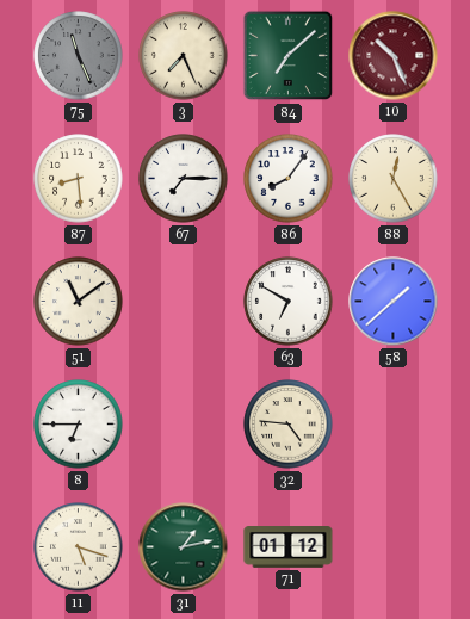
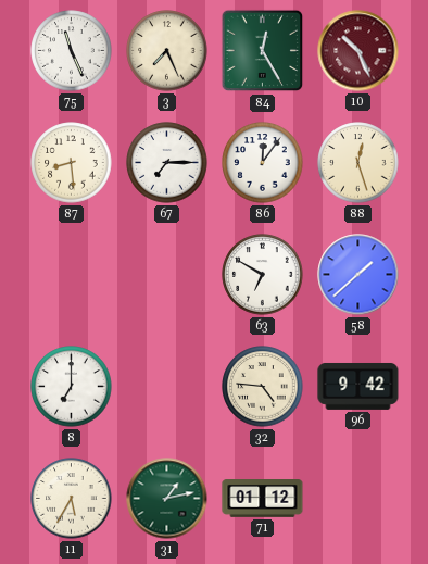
75 dial: grey -> white
84: 7:08 -> 12:25
86: 8:06 -> 12:06
88: 12:25 -> 12:27
51: 11:09 -> none
8: 6:45 -> 7:00
96: none -> 9:42
11: 5:18 -> 5:35
